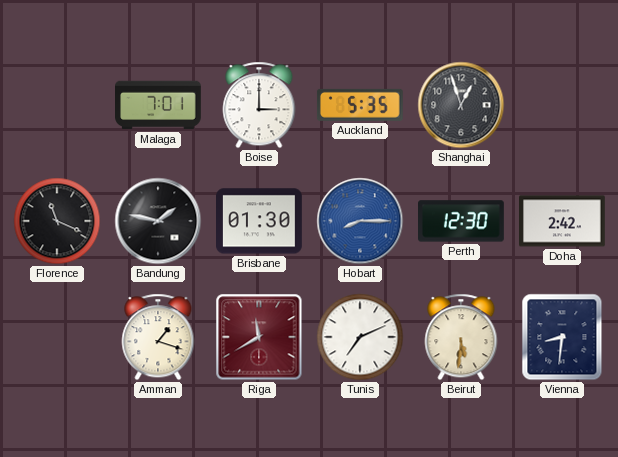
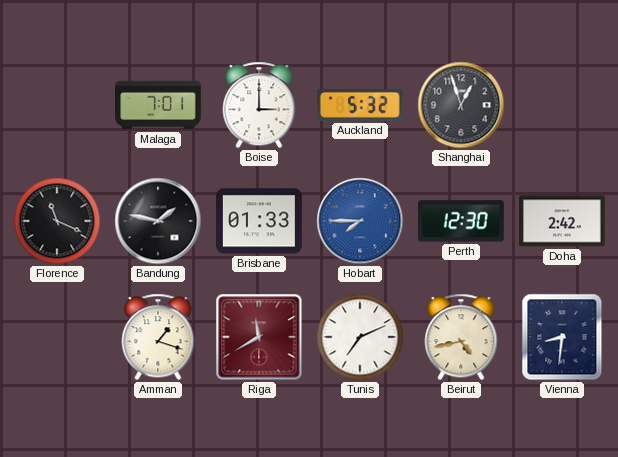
Auckland: 5:35 -> 5:32
Brisbane: 01:30 -> 01:33
Hobart: 8:15 -> 7:45
Beirut: 5:31 -> 4:43
